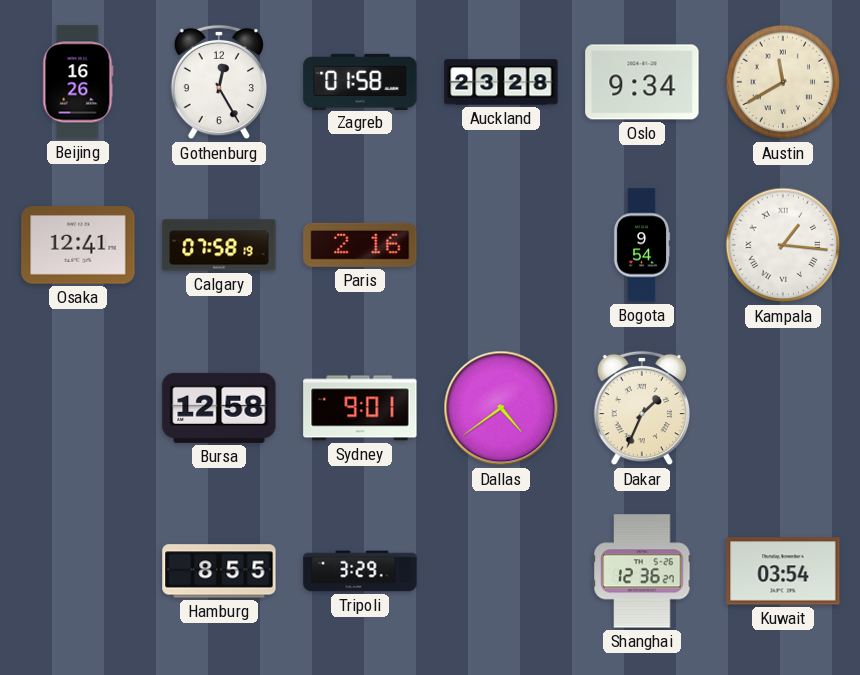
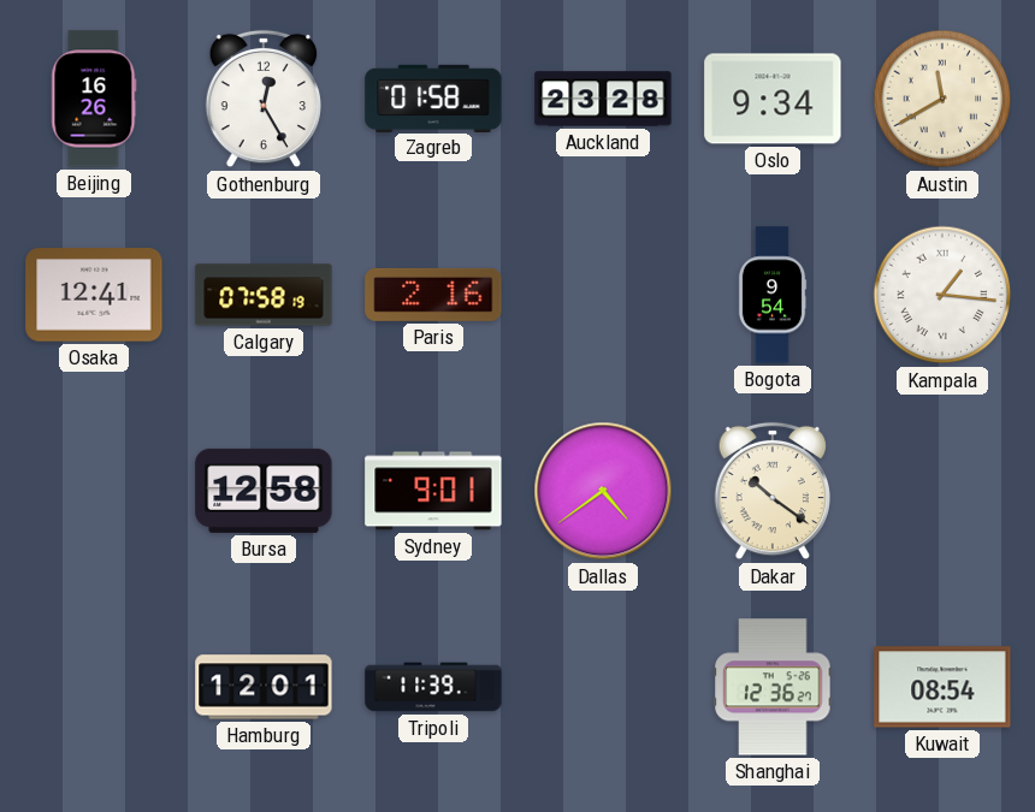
Dakar: 1:34 -> 10:21
Hamburg: 8:55 -> 12:01
Tripoli: 3:29 -> 11:39
Kuwait: 03:54 -> 08:54
